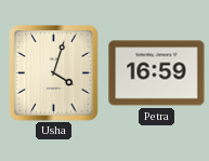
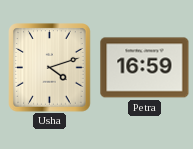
Usha: 4:03 -> 4:12
